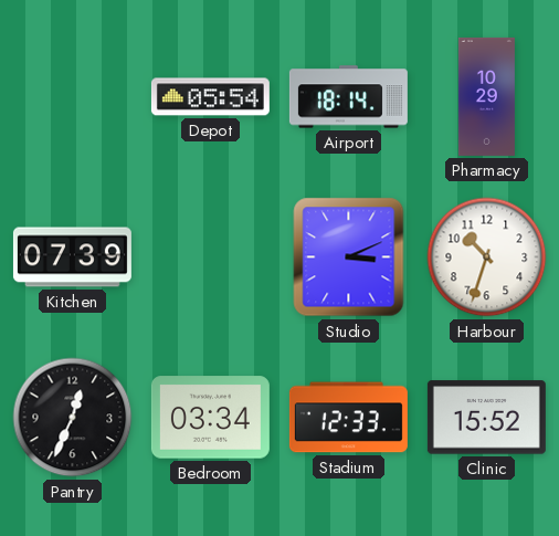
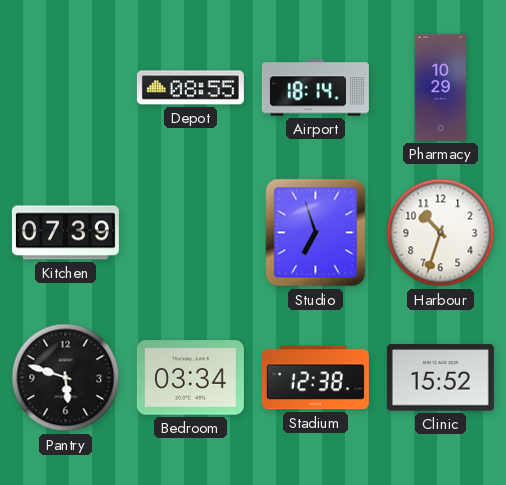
Depot: 05:54 -> 08:55
Studio: 3:11 -> 6:57
Pantry: 12:34 -> 5:48
Stadium: 12:33 -> 12:38
